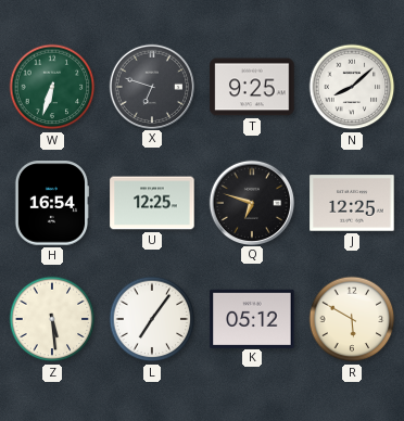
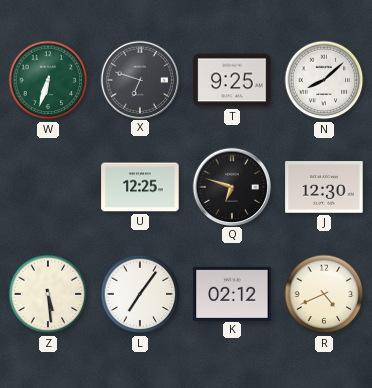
H: 16:54 -> none
J: 12:25 -> 12:30
K: 05:12 -> 02:12
R: 5:50 -> 4:41
